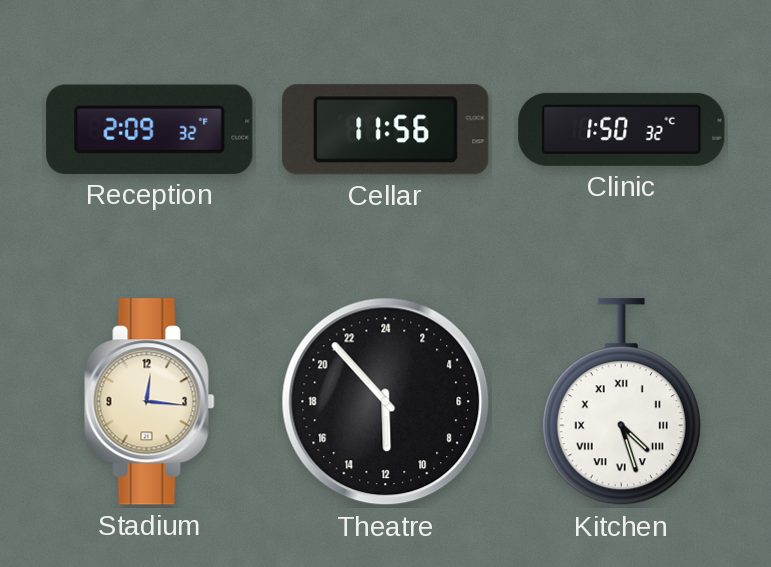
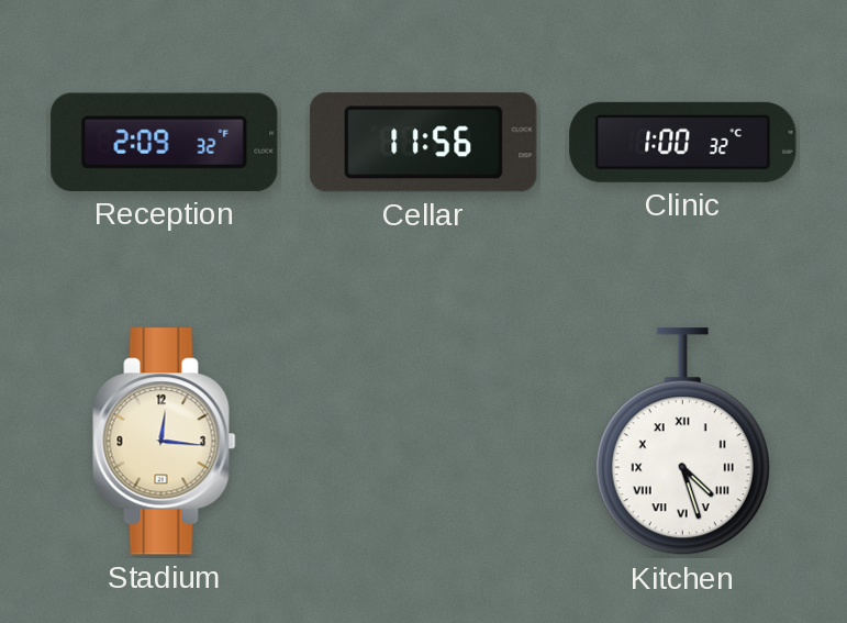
Clinic: 1:50 -> 1:00
Theatre: 11:53 -> none
